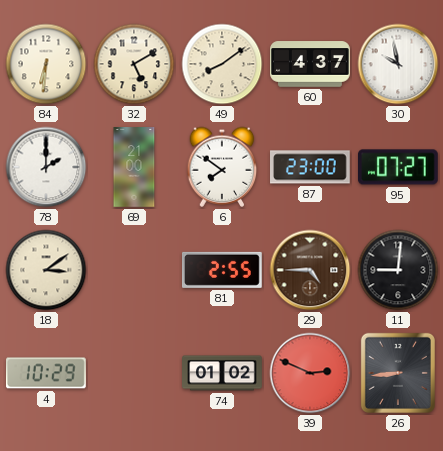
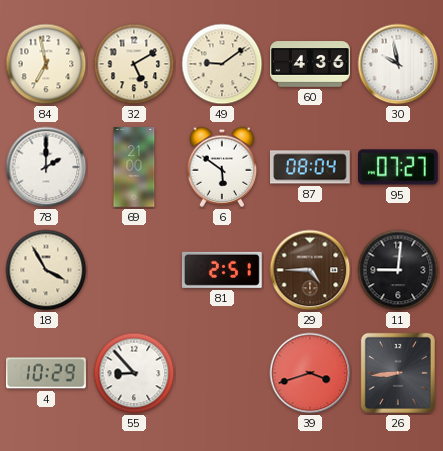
84: 6:31 -> 6:58
49: 8:09 -> 9:09
60: 4:37 -> 4:36
6: 7:51 -> 5:51
87: 23:00 -> 08:04
18: 3:09 -> 3:55
81: 2:55 -> 2:51
55: none -> 8:53
74: 01:02 -> none
39: 2:49 -> 3:42
